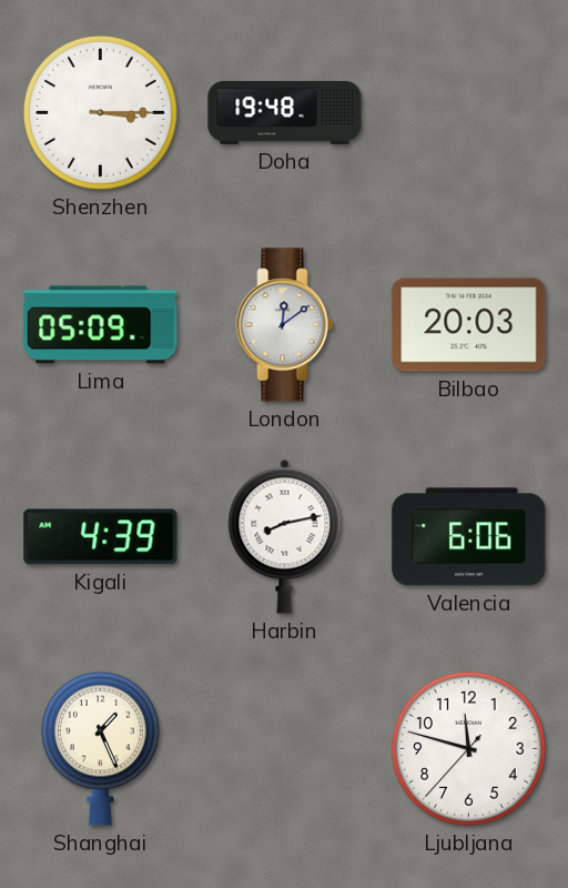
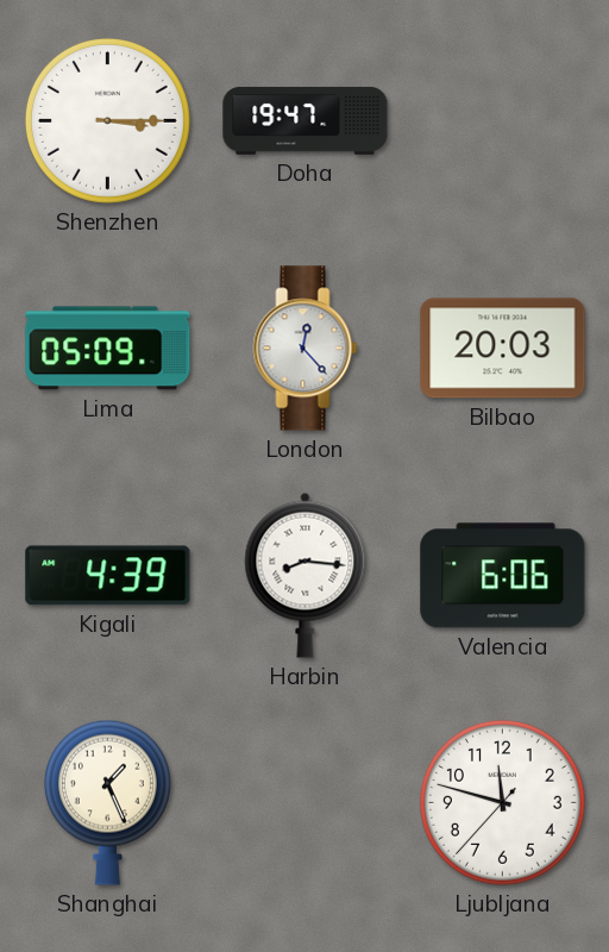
Doha: 19:48 -> 19:47
London: 12:09 -> 12:23
Harbin: 8:13 -> 8:16
